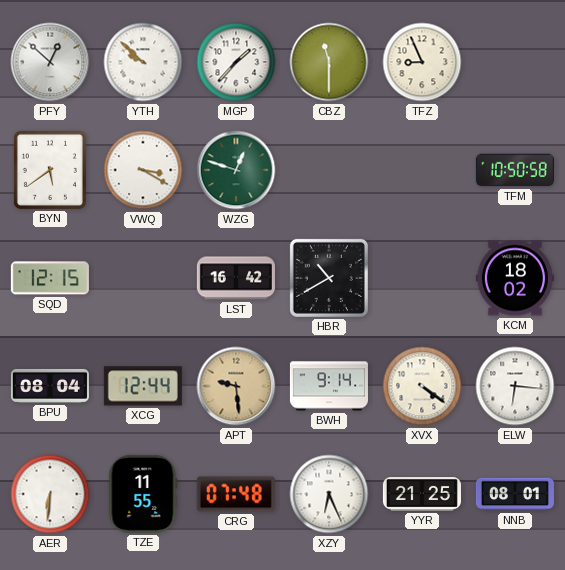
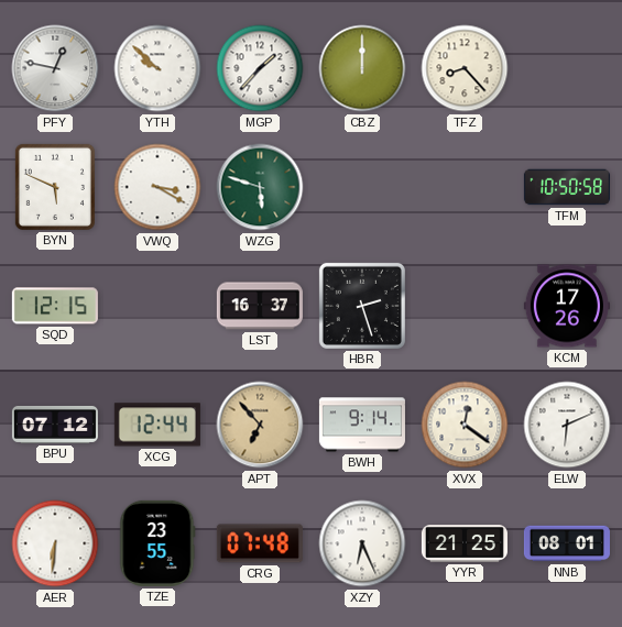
PFY: 12:52 -> 12:47
CBZ: 11:30 -> 12:00
TFZ: 8:56 -> 8:23
BYN: 5:39 -> 5:49
WZG: 12:48 -> 5:48
LST: 16:42 -> 16:37
HBR: 10:40 -> 2:27
KCM: 18:02 -> 17:26
BPU: 08:04 -> 07:12
APT: 9:29 -> 6:53
XVX: 4:21 -> 12:21
ELW: 6:16 -> 6:11
TZE: 11:55 -> 23:55
